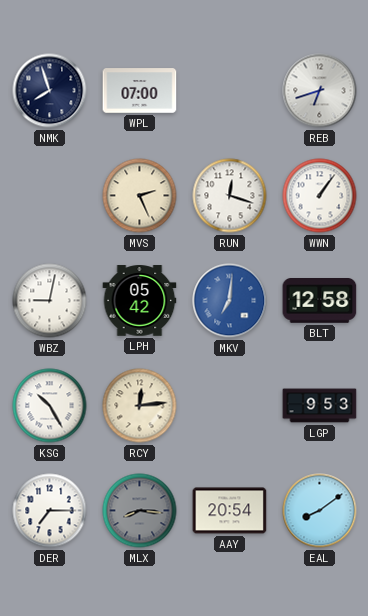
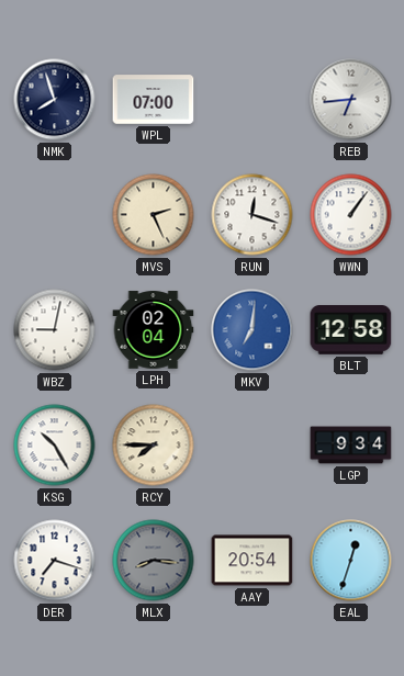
REB: 6:42 -> 6:44
LPH: 05:42 -> 02:04
RCY: 12:14 -> 7:45
LGP: 9:53 -> 9:34
DER: 7:15 -> 7:18
EAL: 8:09 -> 12:33
